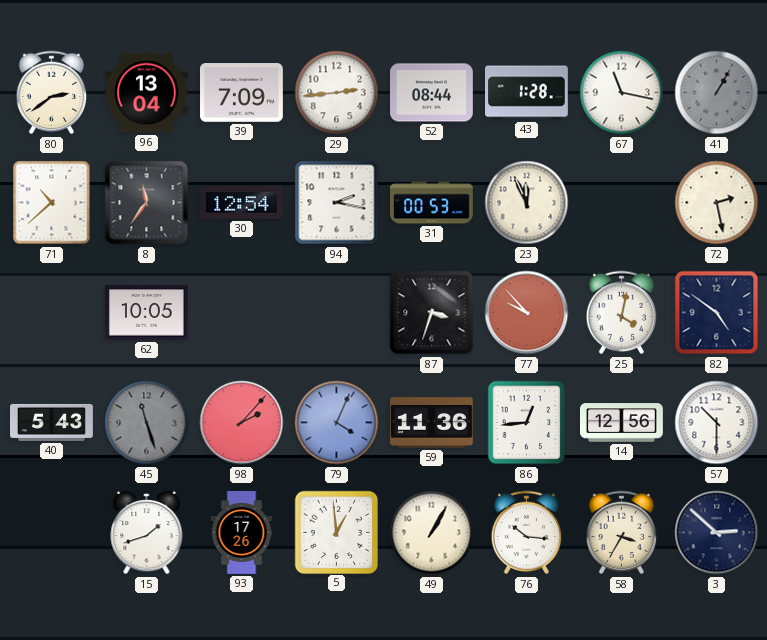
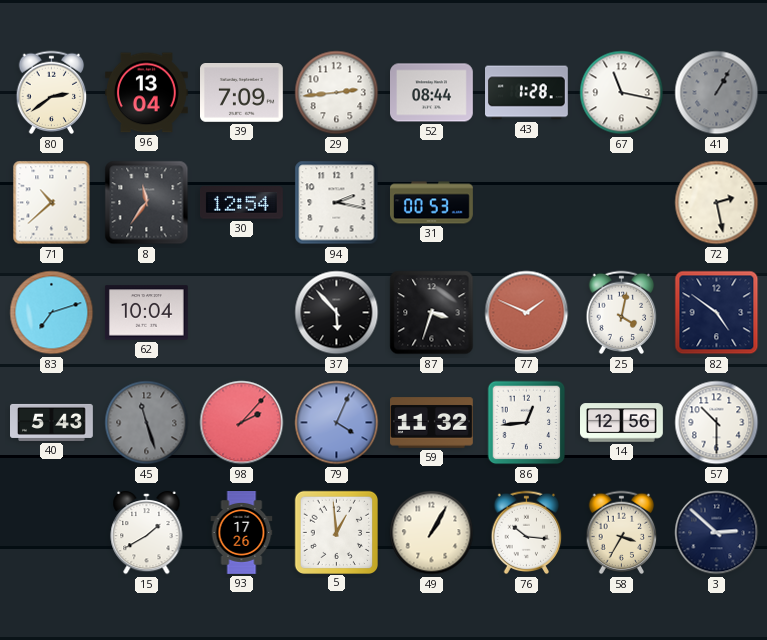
23: 11:56 -> none
83: none -> 7:12
62: 10:05 -> 10:04
37: none -> 5:53
77: 9:53 -> 1:49
59: 11:36 -> 11:32
15: 1:42 -> 1:40
